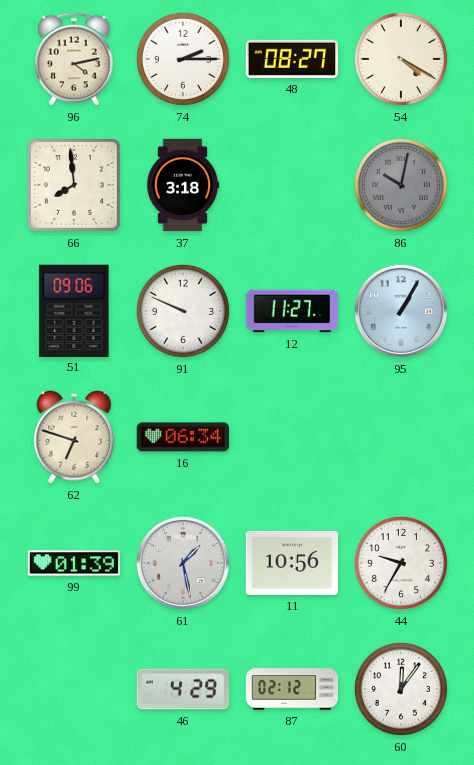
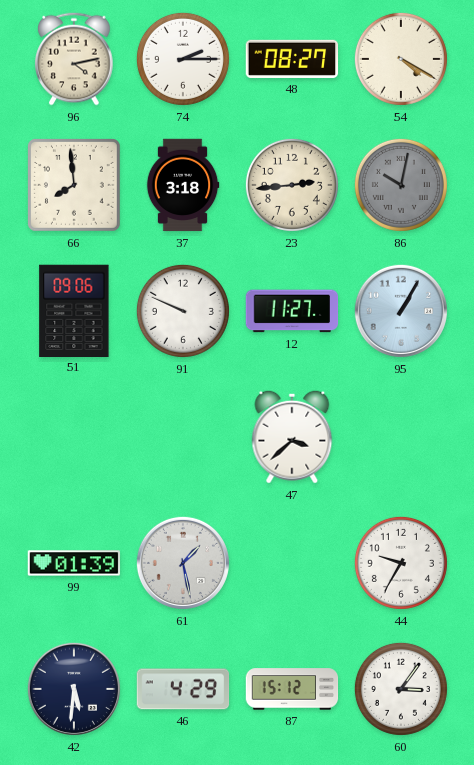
23: none -> 2:44
62: 6:48 -> none
16: 06:34 -> none
47: none -> 3:38
11: 10:56 -> none
42: none -> 5:31
87: 02:12 -> 15:12
60: 12:06 -> 3:06
